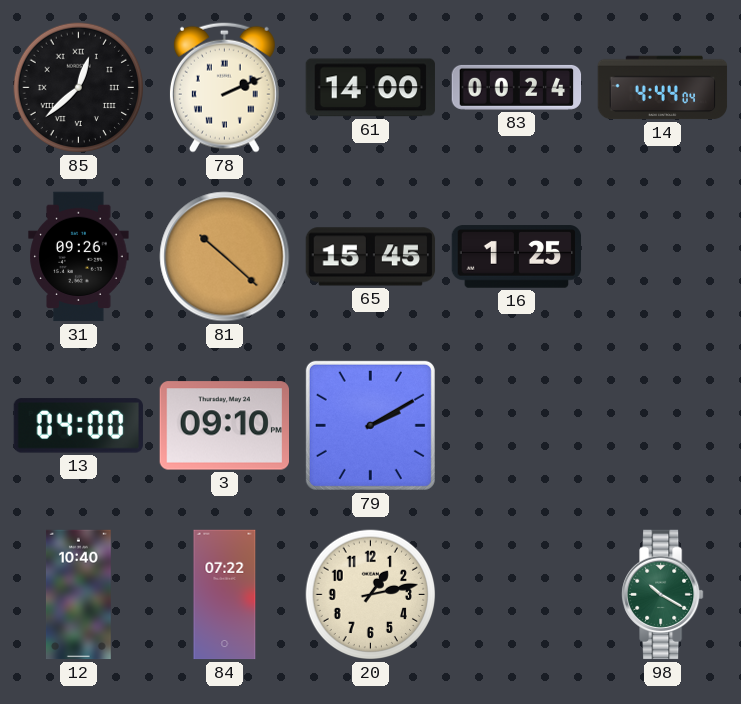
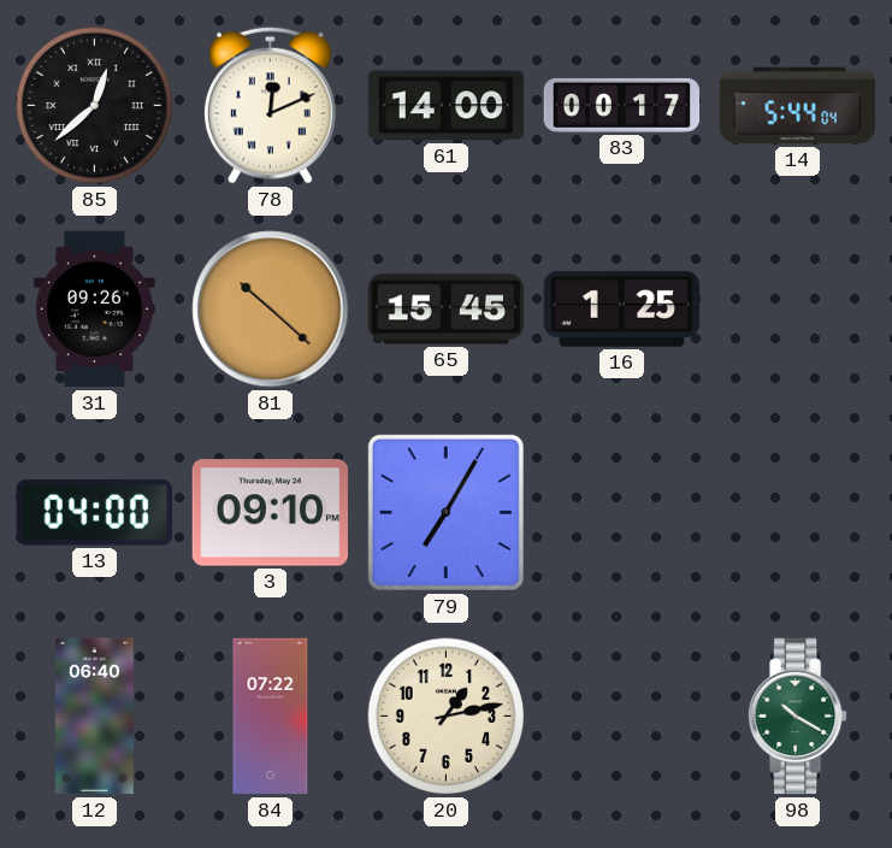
78: 2:11 -> 12:11
83: 00:24 -> 00:17
14: 4:44 -> 5:44
79: 2:10 -> 7:05
12: 10:40 -> 06:40
